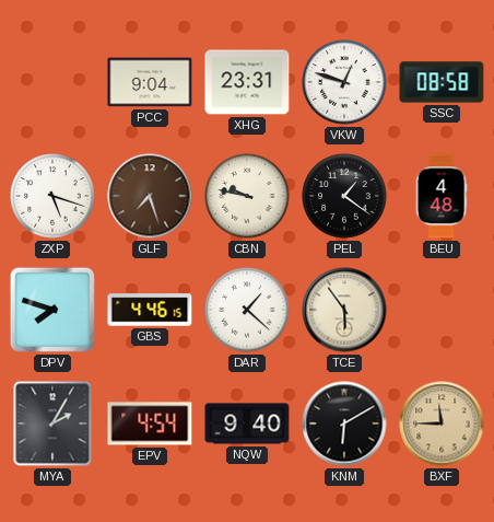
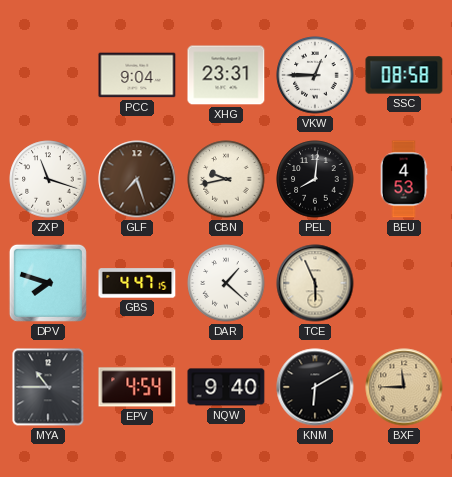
VKW: 12:48 -> 12:45
ZXP: 5:18 -> 11:18
CBN: 9:47 -> 9:43
PEL: 1:21 -> 8:01
BEU: 4:48 -> 4:53
GBS: 4:46 -> 4:47
TCE: 5:54 -> 5:56
MYA: 2:05 -> 10:45
